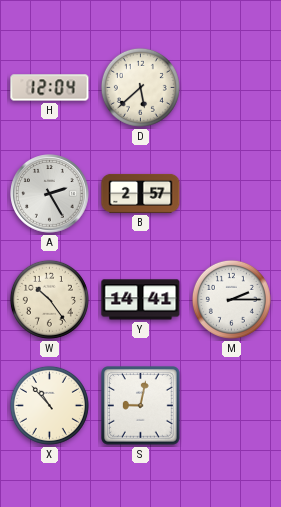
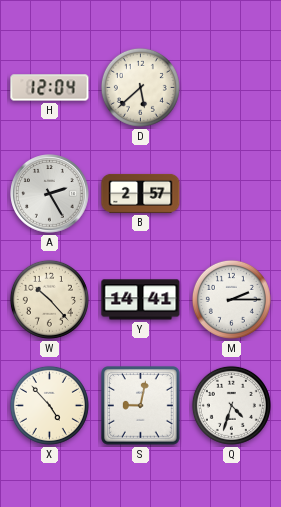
W: 10:24 -> 10:23
X: 10:53 -> 4:53
Q: none -> 4:33
